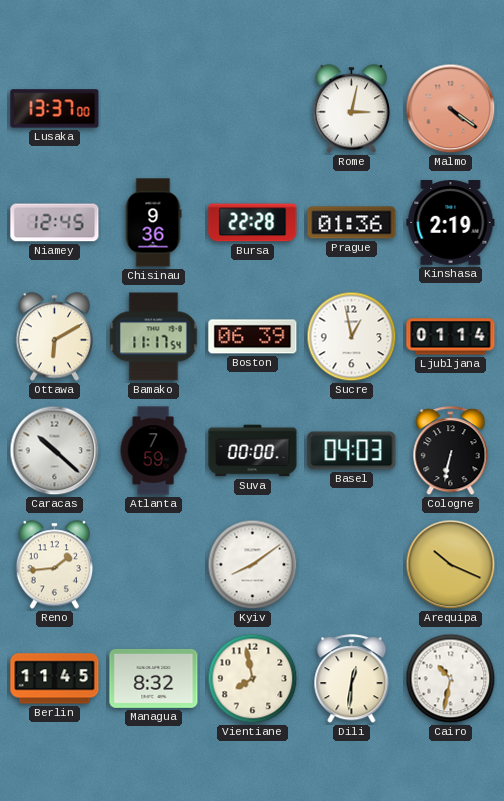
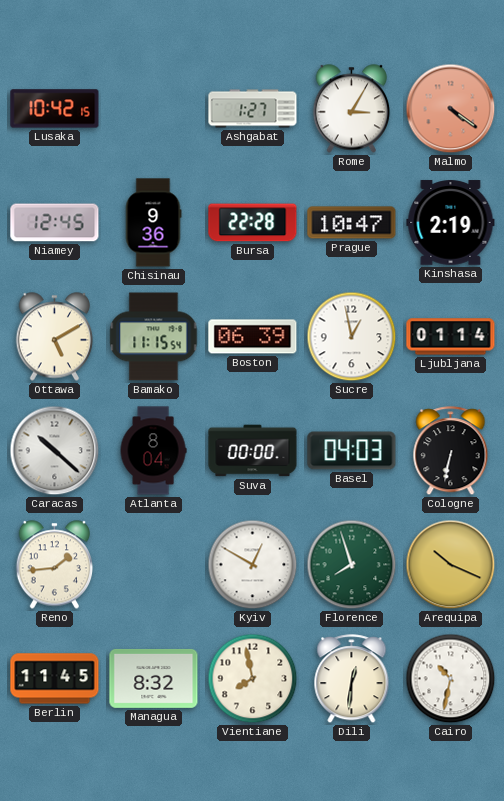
Lusaka: 13:37 -> 10:42
Ashgabat: none -> 1:27
Rome: 3:02 -> 3:05
Prague: 01:36 -> 10:47
Ottawa: 6:10 -> 5:10
Bamako: 11:17 -> 11:15
Atlanta: 7:59 -> 8:04
Kyiv: 8:09 -> 12:50
Florence: none -> 7:57
